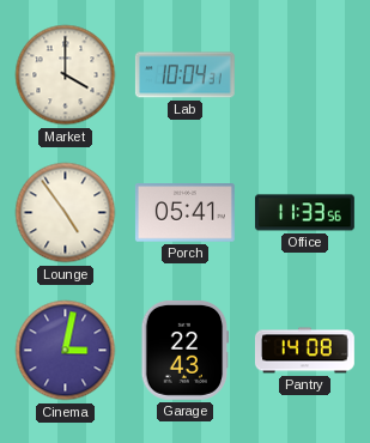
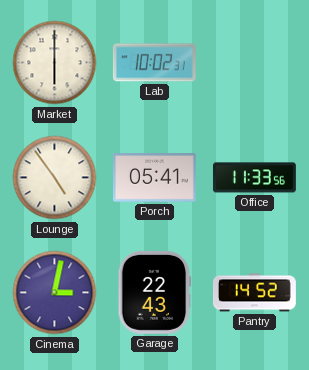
Market: 4:00 -> 6:00
Lab: 10:04 -> 10:02
Pantry: 14:08 -> 14:52
